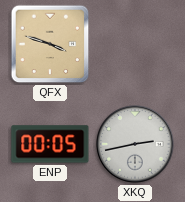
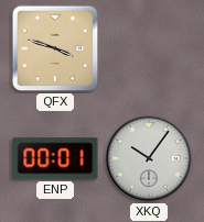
ENP: 00:05 -> 00:01
XKQ: 2:43 -> 10:06
